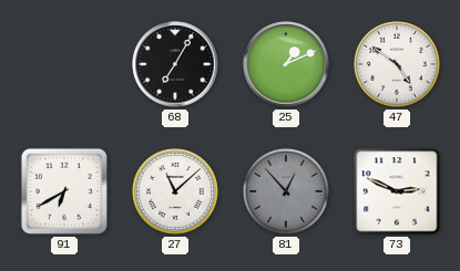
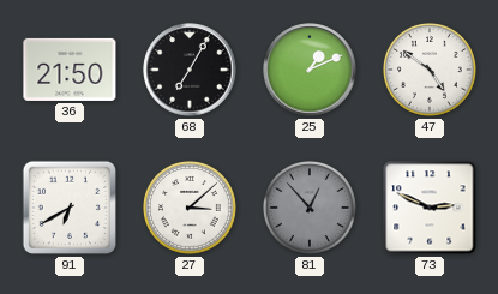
36: none -> 21:50
27: 11:08 -> 3:08
